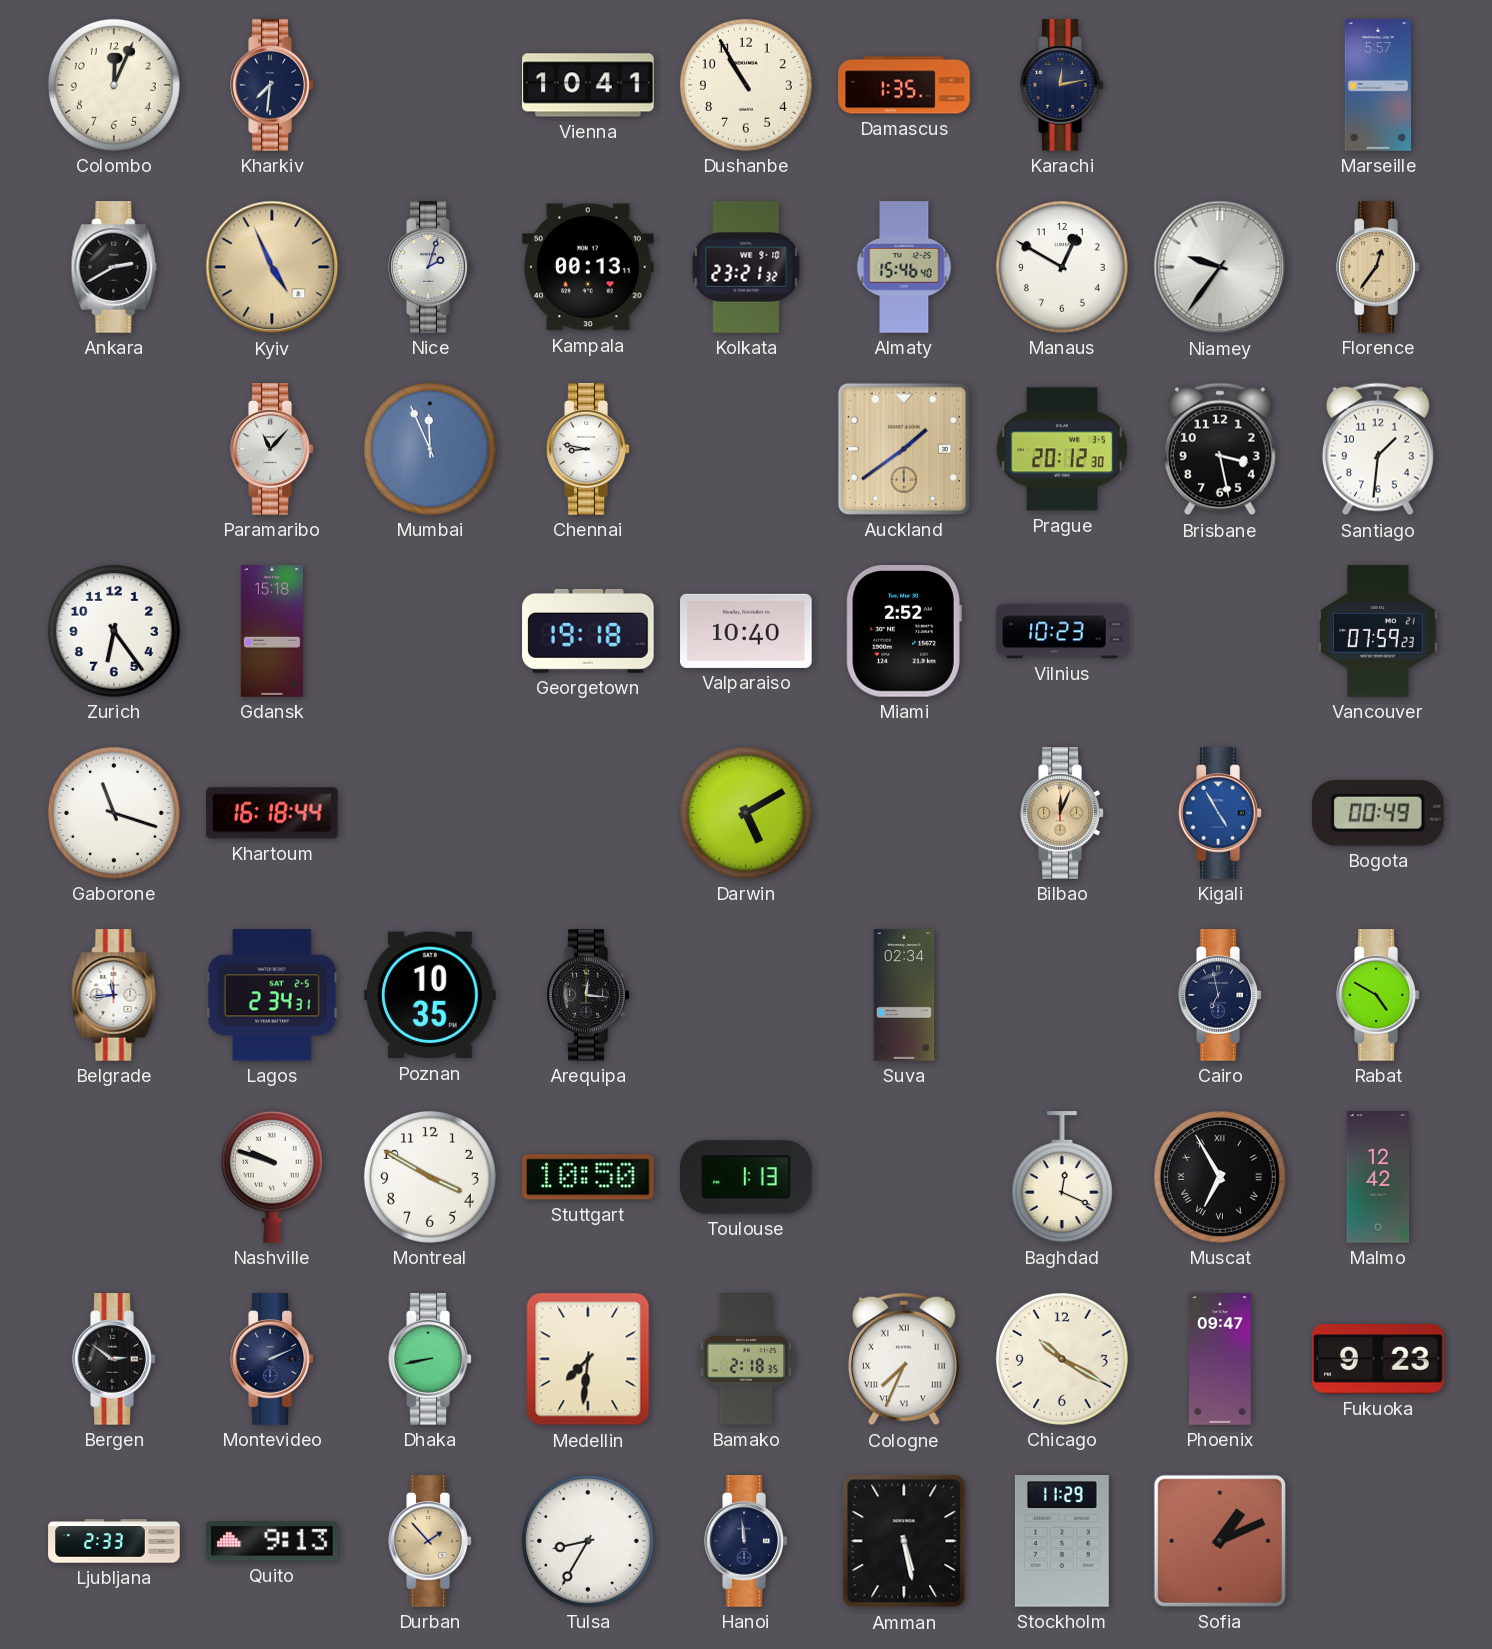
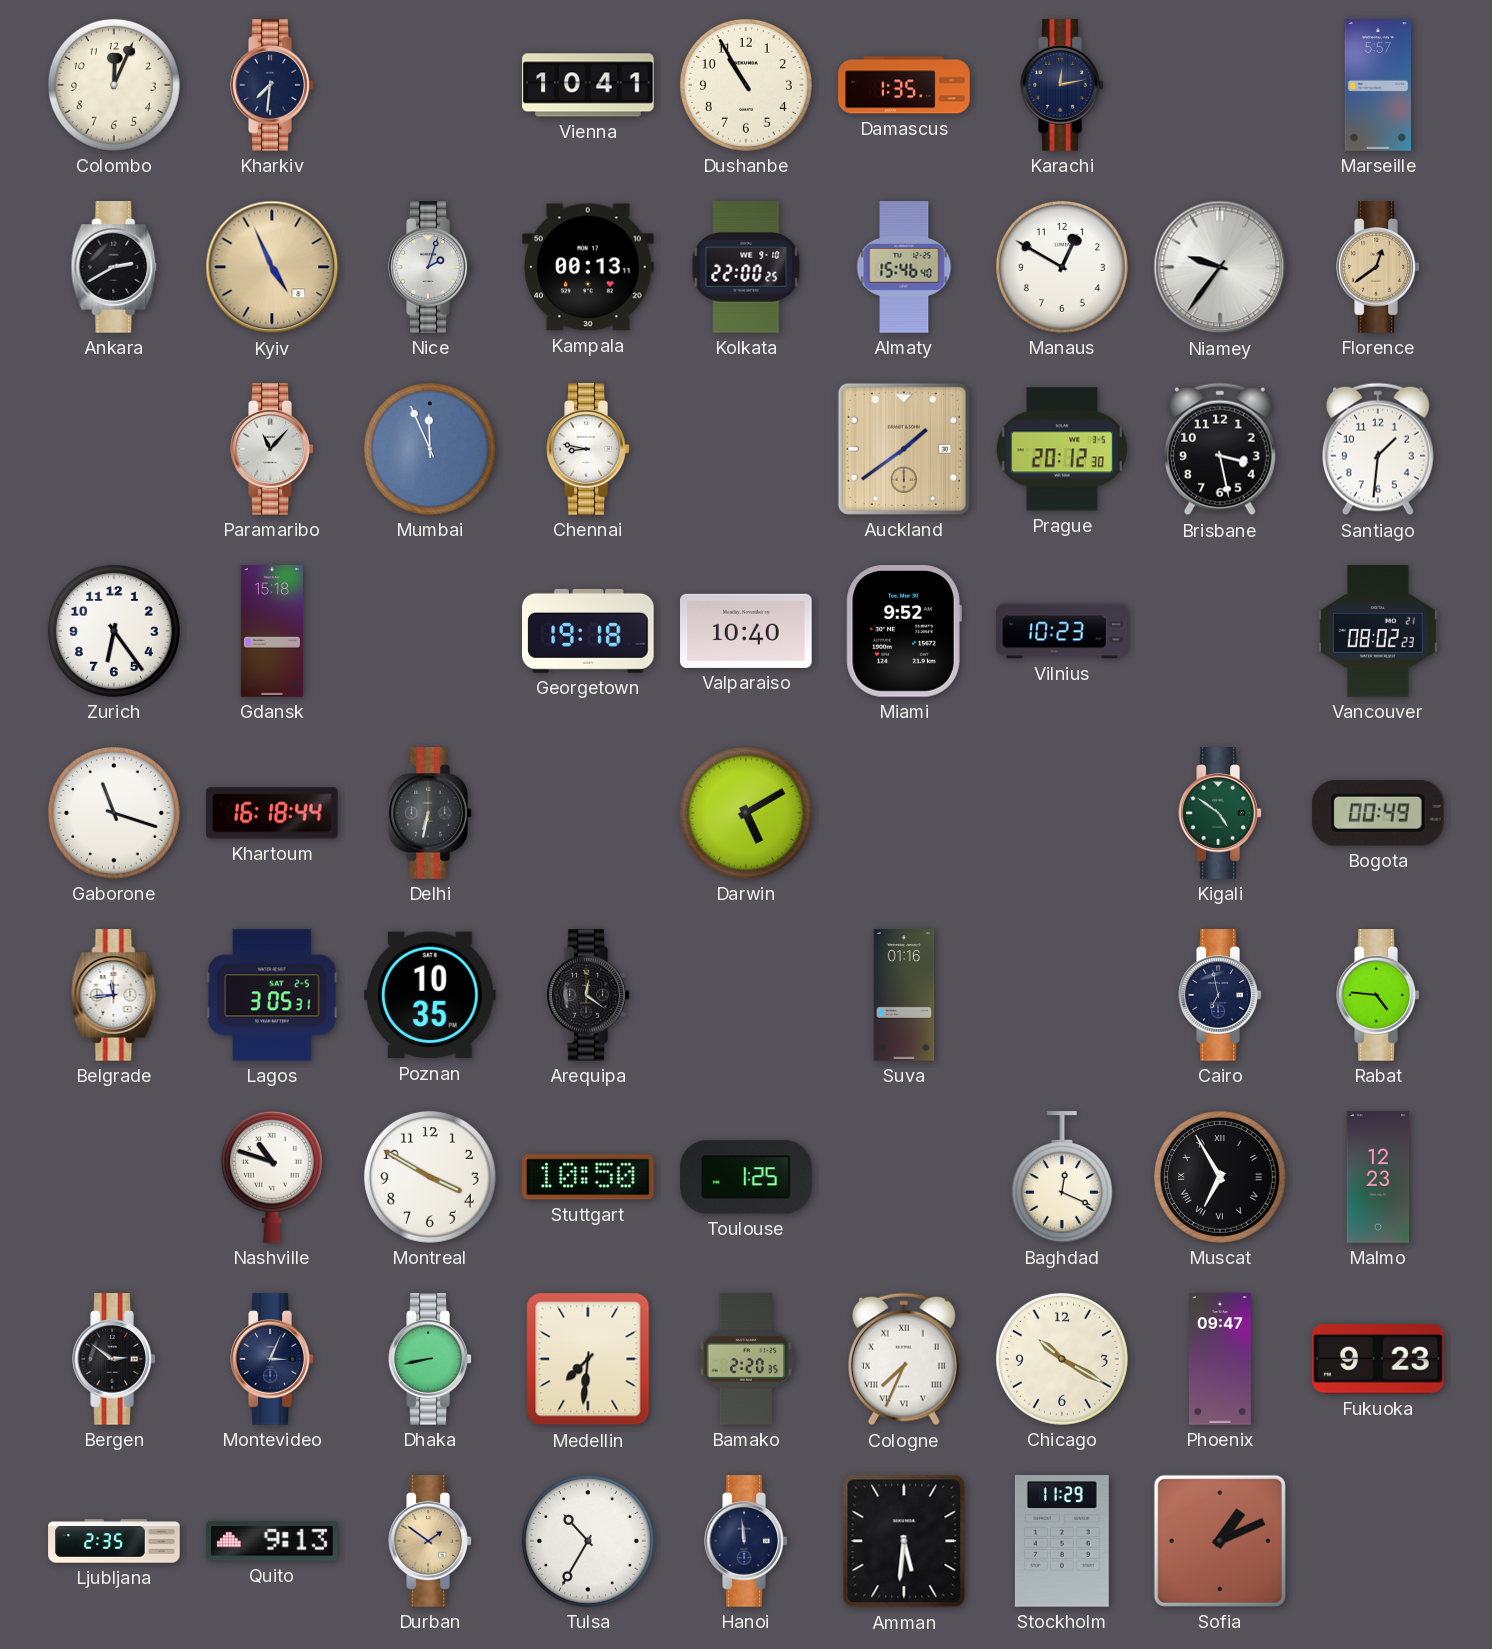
Kolkata: 23:21 -> 22:00
Florence: 12:36 -> 12:39
Miami: 2:52 -> 9:52
Vancouver: 07:59 -> 08:02
Delhi: none -> 6:32
Bilbao: 12:04 -> none
Kigali: 4:55 -> 4:51
Kigali dial: blue -> green
Lagos: 2:34 -> 3:05
Arequipa: 12:16 -> 12:21
Suva: 02:34 -> 01:16
Rabat: 4:50 -> 4:46
Nashville: 9:48 -> 10:48
Toulouse: 1:13 -> 1:25
Malmo: 12:42 -> 12:23
Montevideo: 2:11 -> 3:04
Bamako: 2:18 -> 2:20
Ljubljana: 2:33 -> 2:35
Durban: 1:53 -> 1:51
Tulsa: 8:35 -> 10:35
Amman: 5:28 -> 5:31
